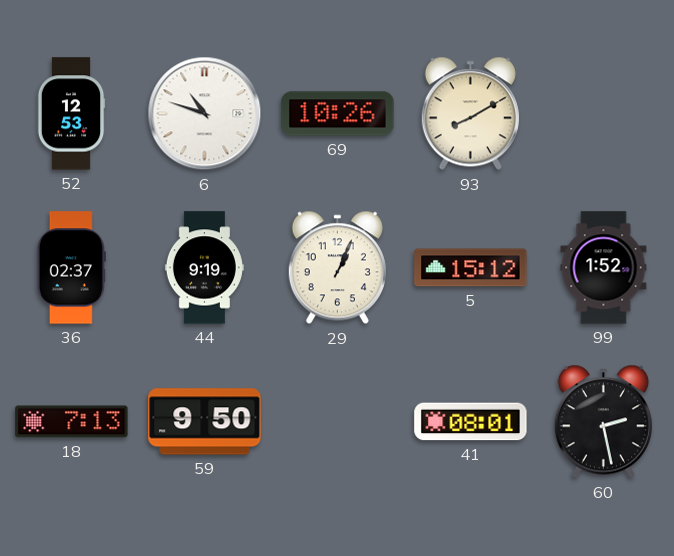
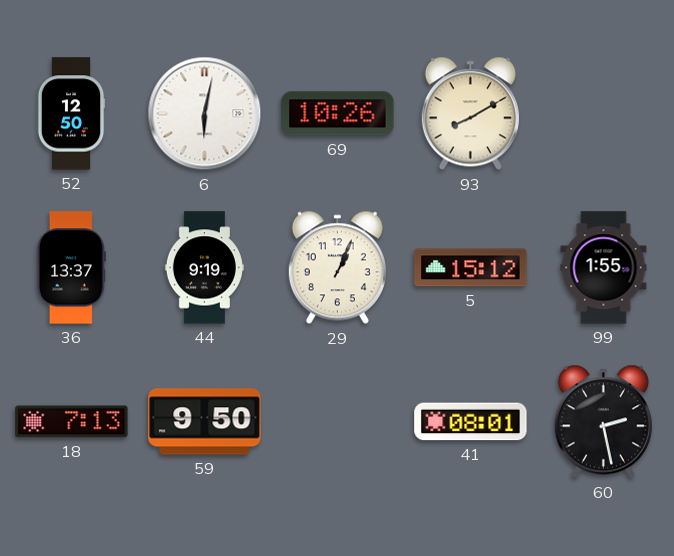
52: 12:53 -> 12:50
6: 10:48 -> 6:02
36: 02:37 -> 13:37
99: 1:52 -> 1:55
